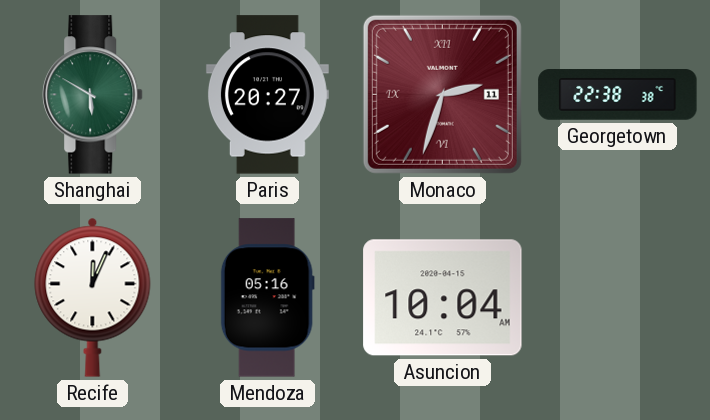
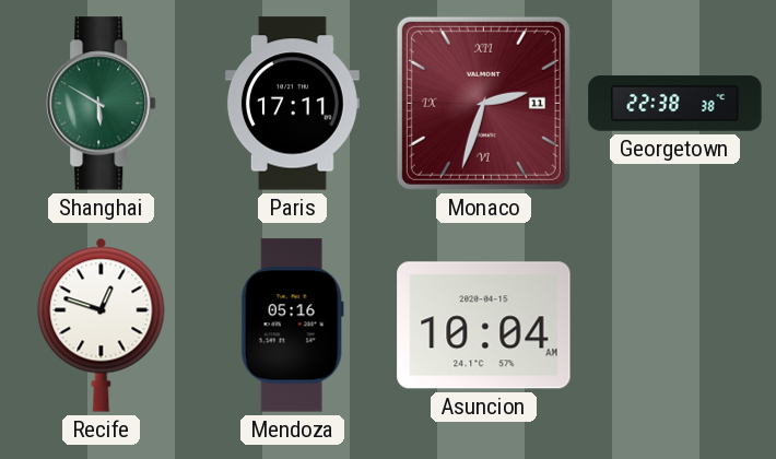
Paris: 20:27 -> 17:11
Recife: 12:04 -> 12:48
